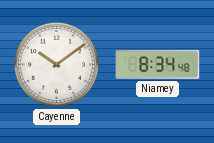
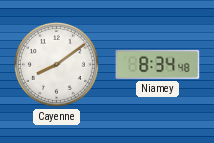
Cayenne: 10:09 -> 8:09
